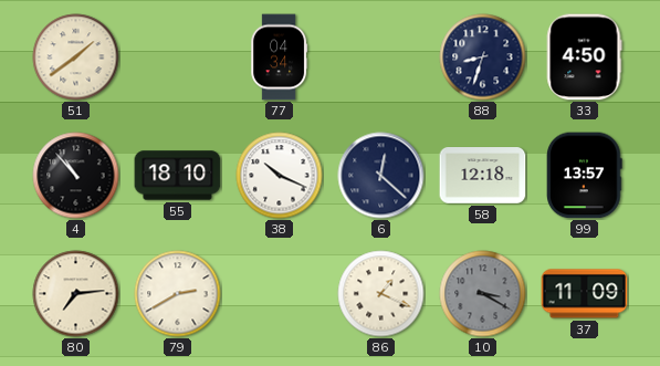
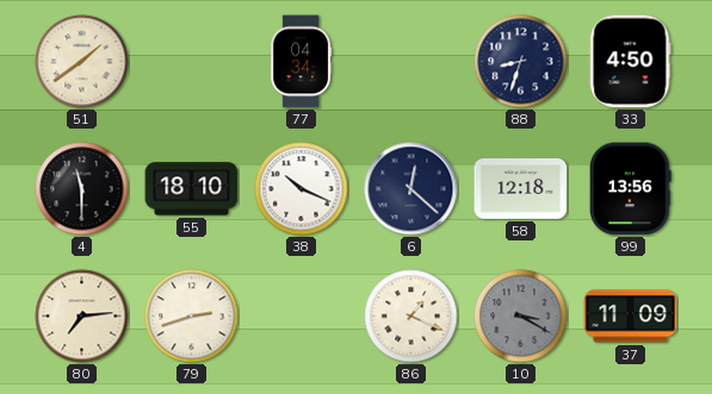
4: 10:53 -> 11:30
99: 13:57 -> 13:56
79: 2:40 -> 2:42
